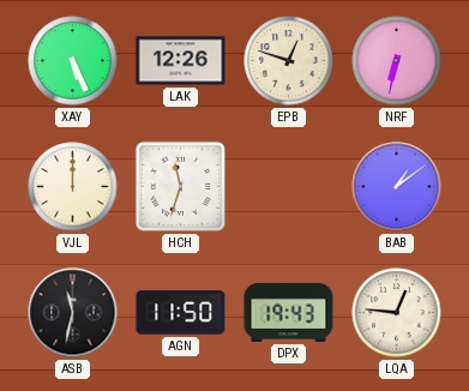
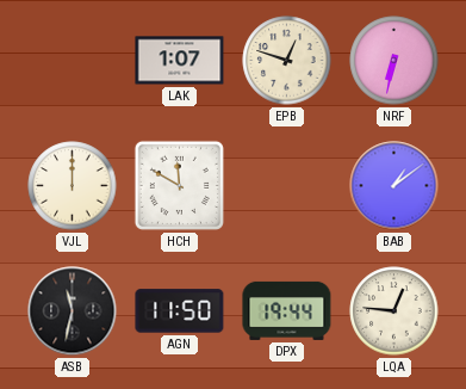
XAY: 5:26 -> none
LAK: 12:26 -> 1:07
HCH: 11:33 -> 11:50
DPX: 19:43 -> 19:44
